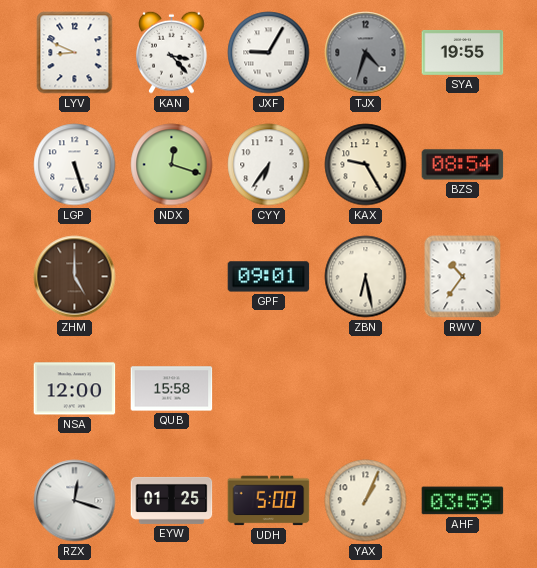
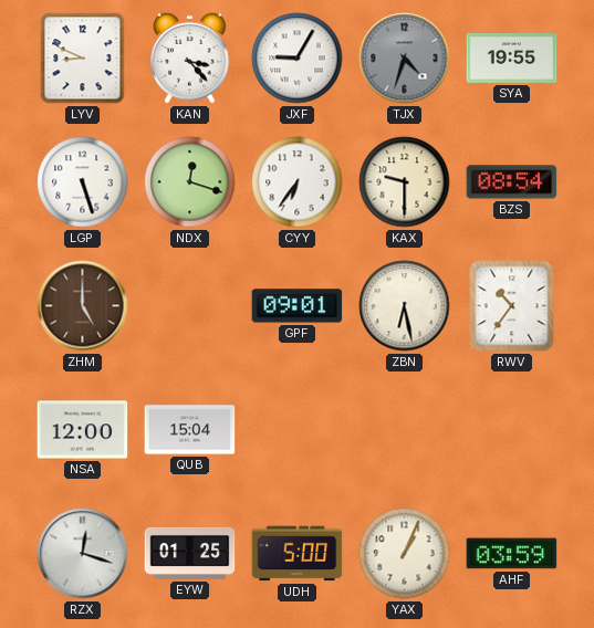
KAX: 9:25 -> 9:30
QUB: 15:58 -> 15:04
